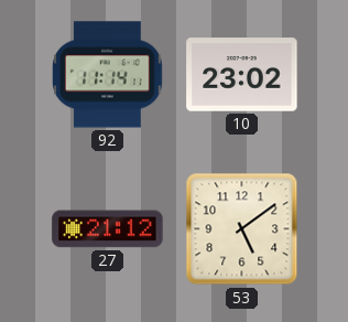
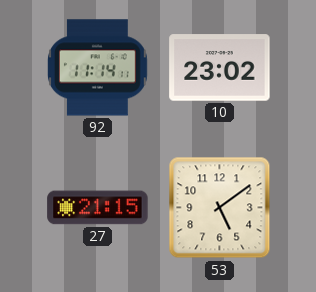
27: 21:12 -> 21:15
